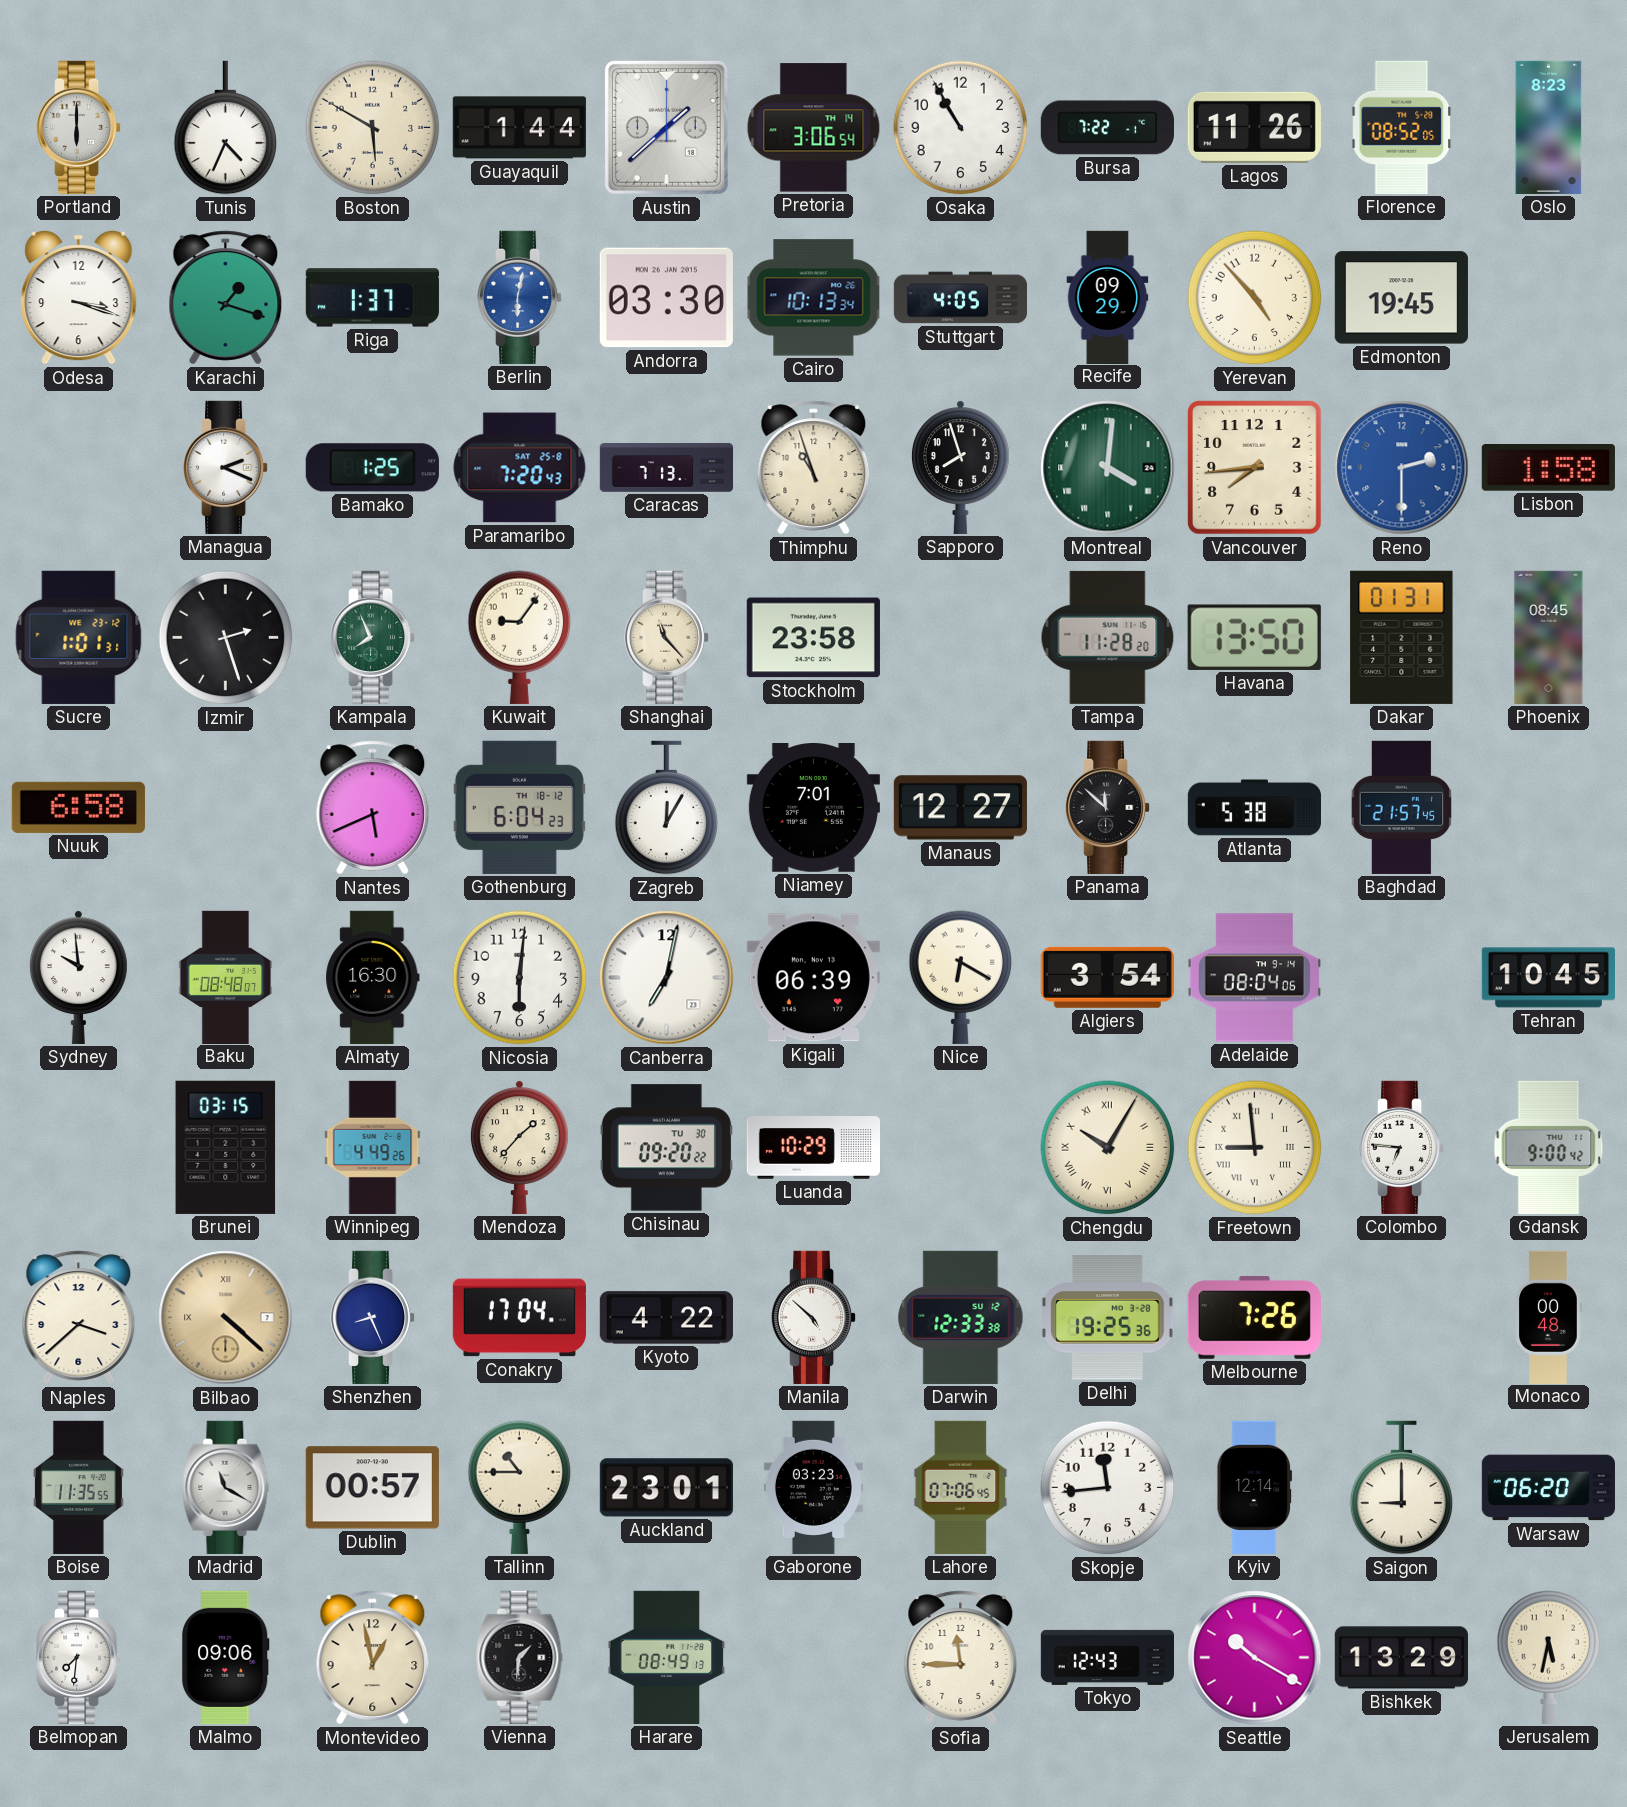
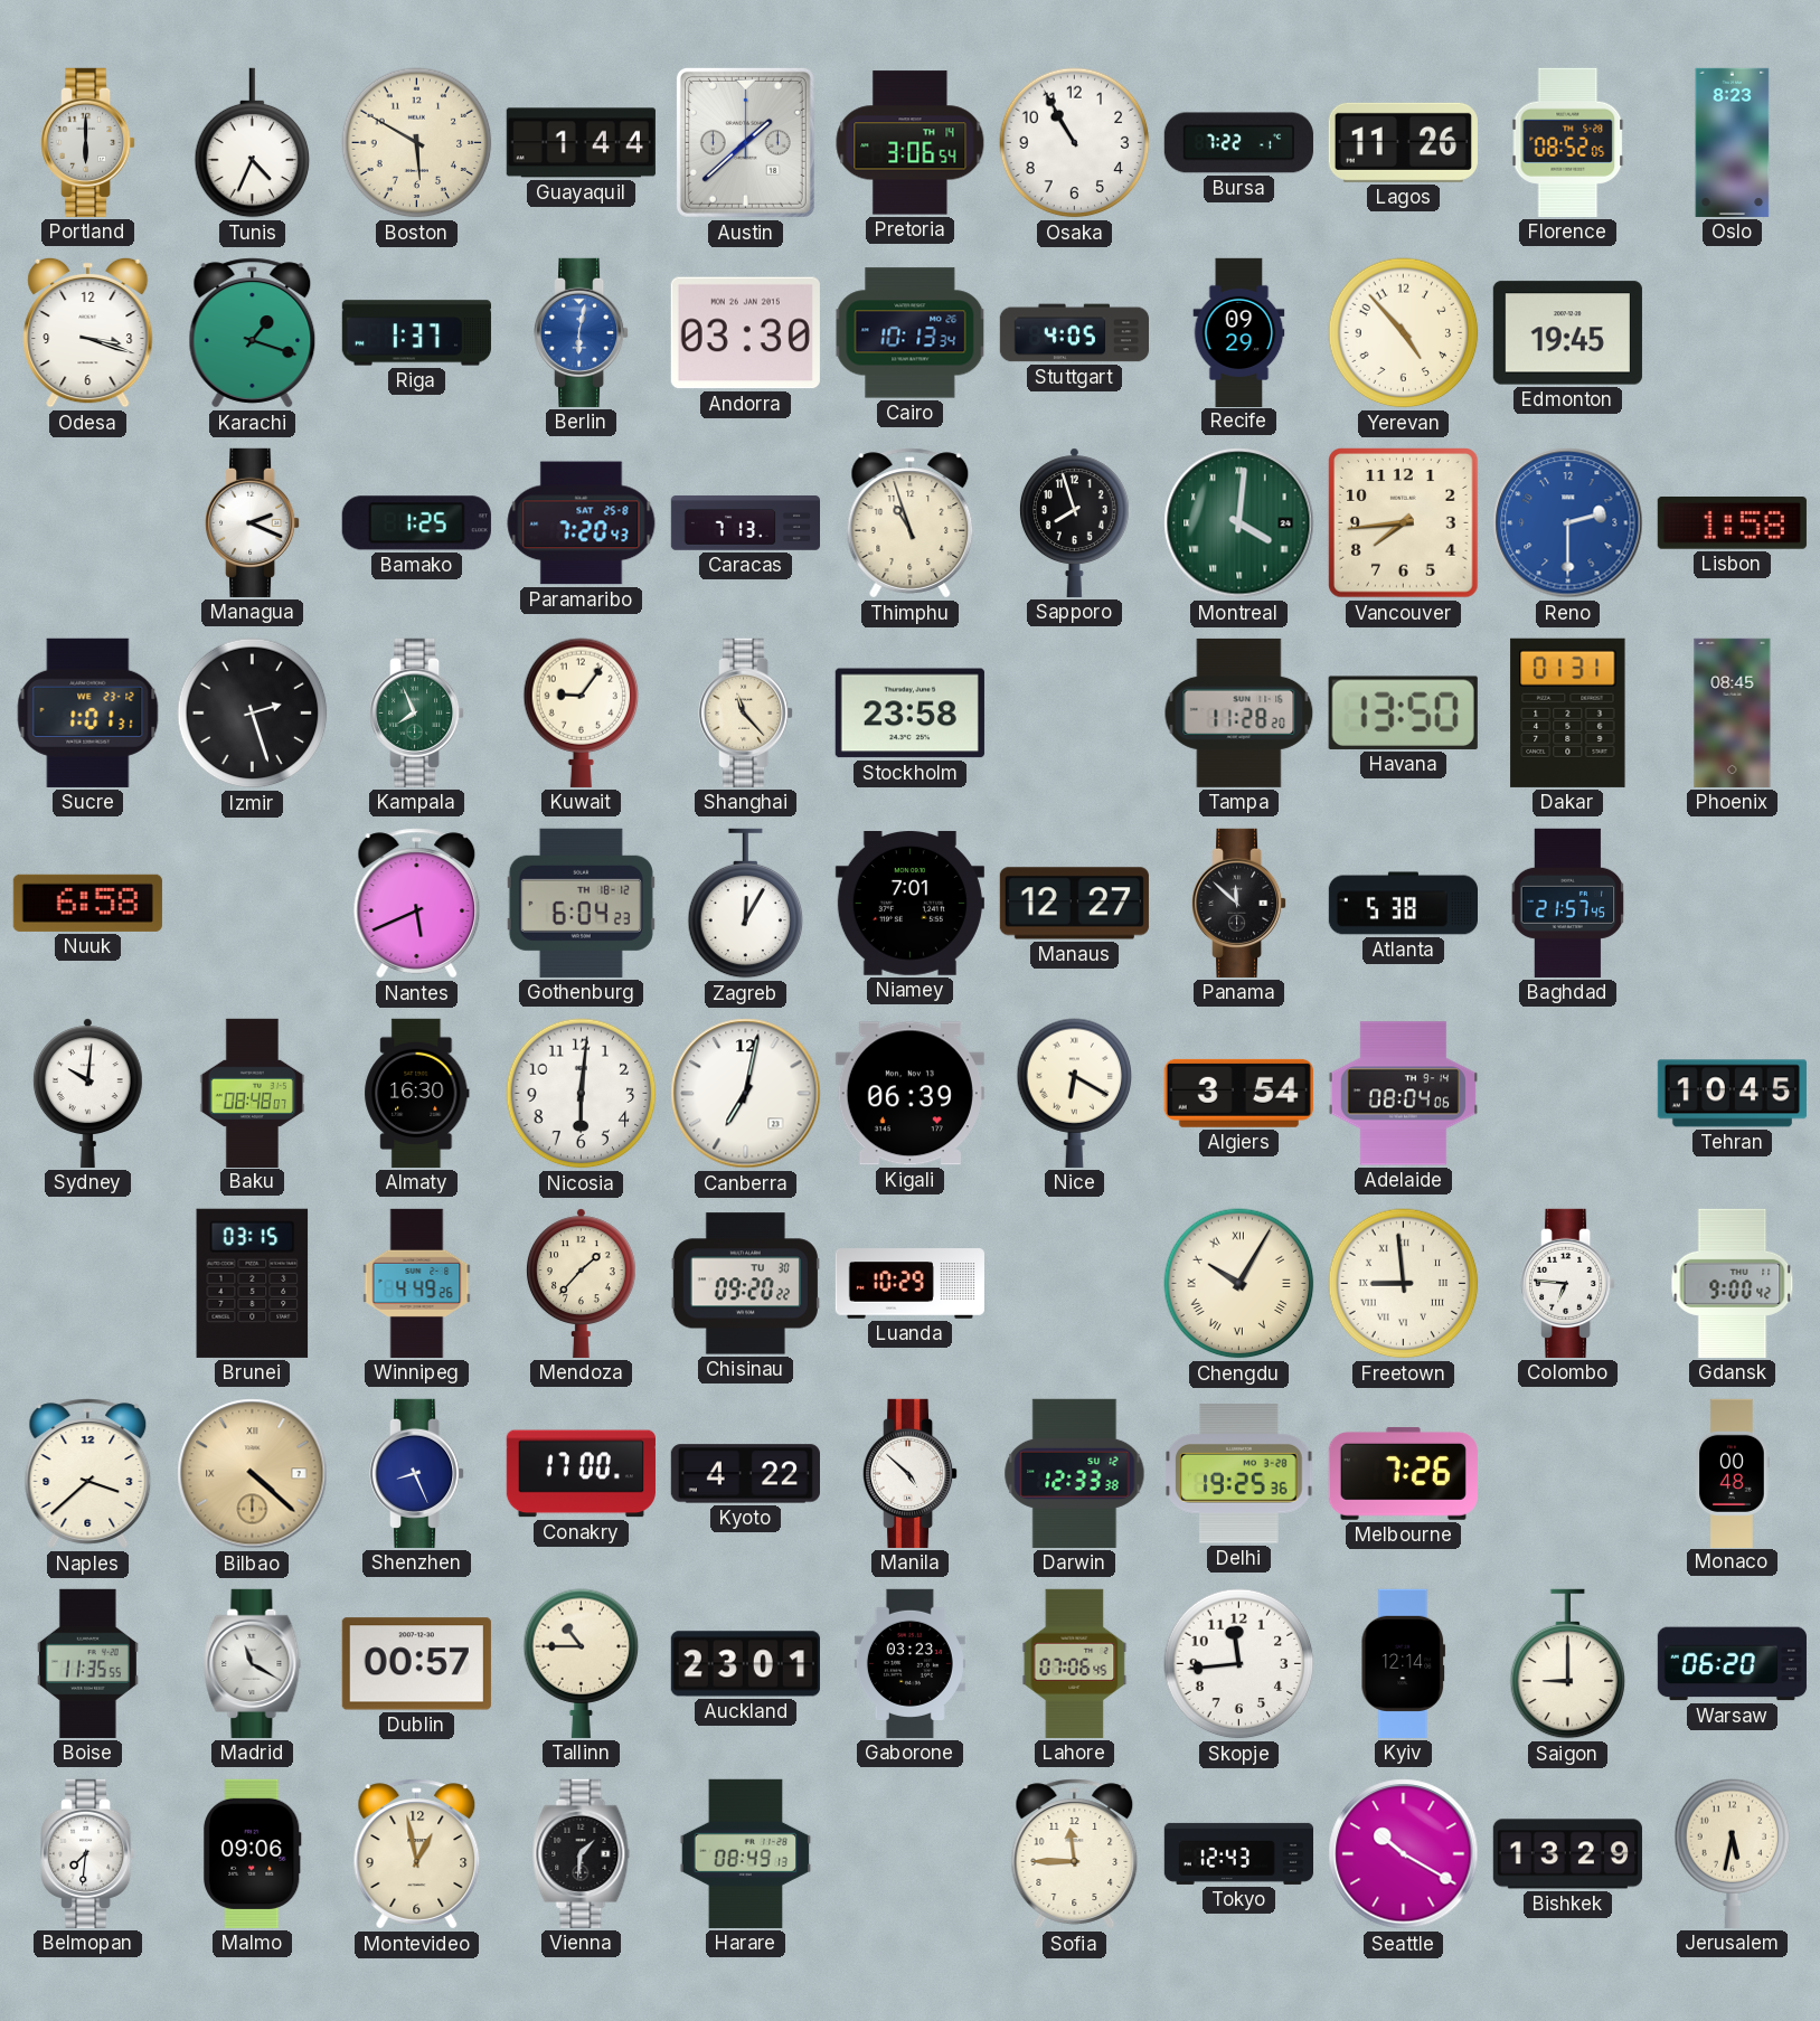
Sydney: 9:59 -> 10:01
Conakry: 17:04 -> 17:00
